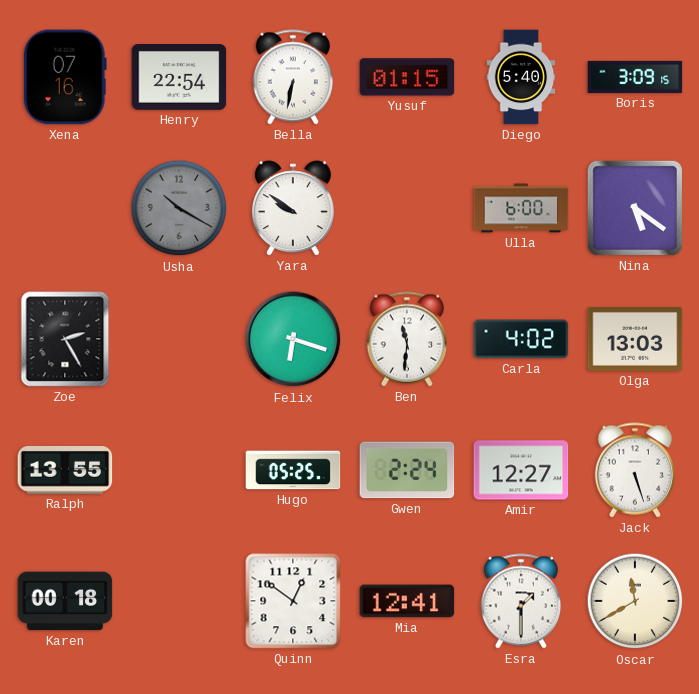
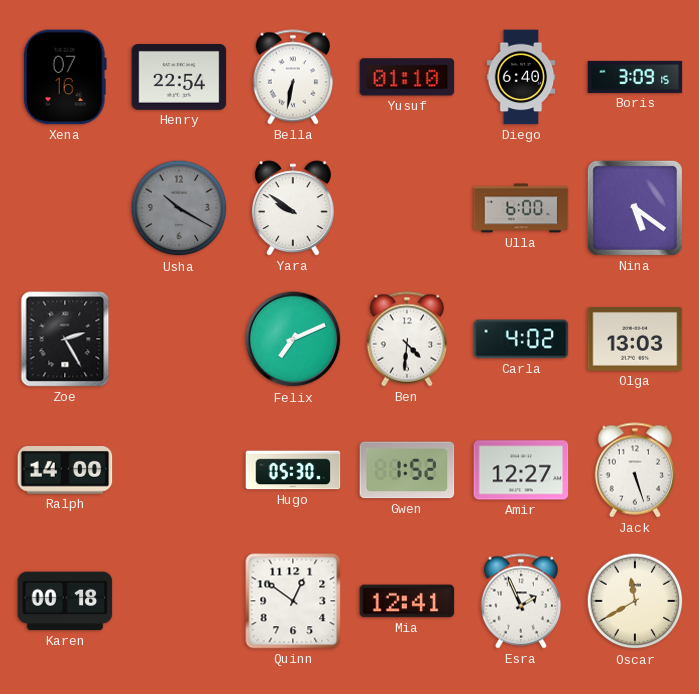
Yusuf: 01:15 -> 01:10
Diego: 5:40 -> 6:40
Felix: 6:18 -> 7:11
Ben: 11:31 -> 4:31
Ralph: 13:55 -> 14:00
Hugo: 05:25 -> 05:30
Gwen: 2:24 -> 1:52
Esra: 1:30 -> 1:56
